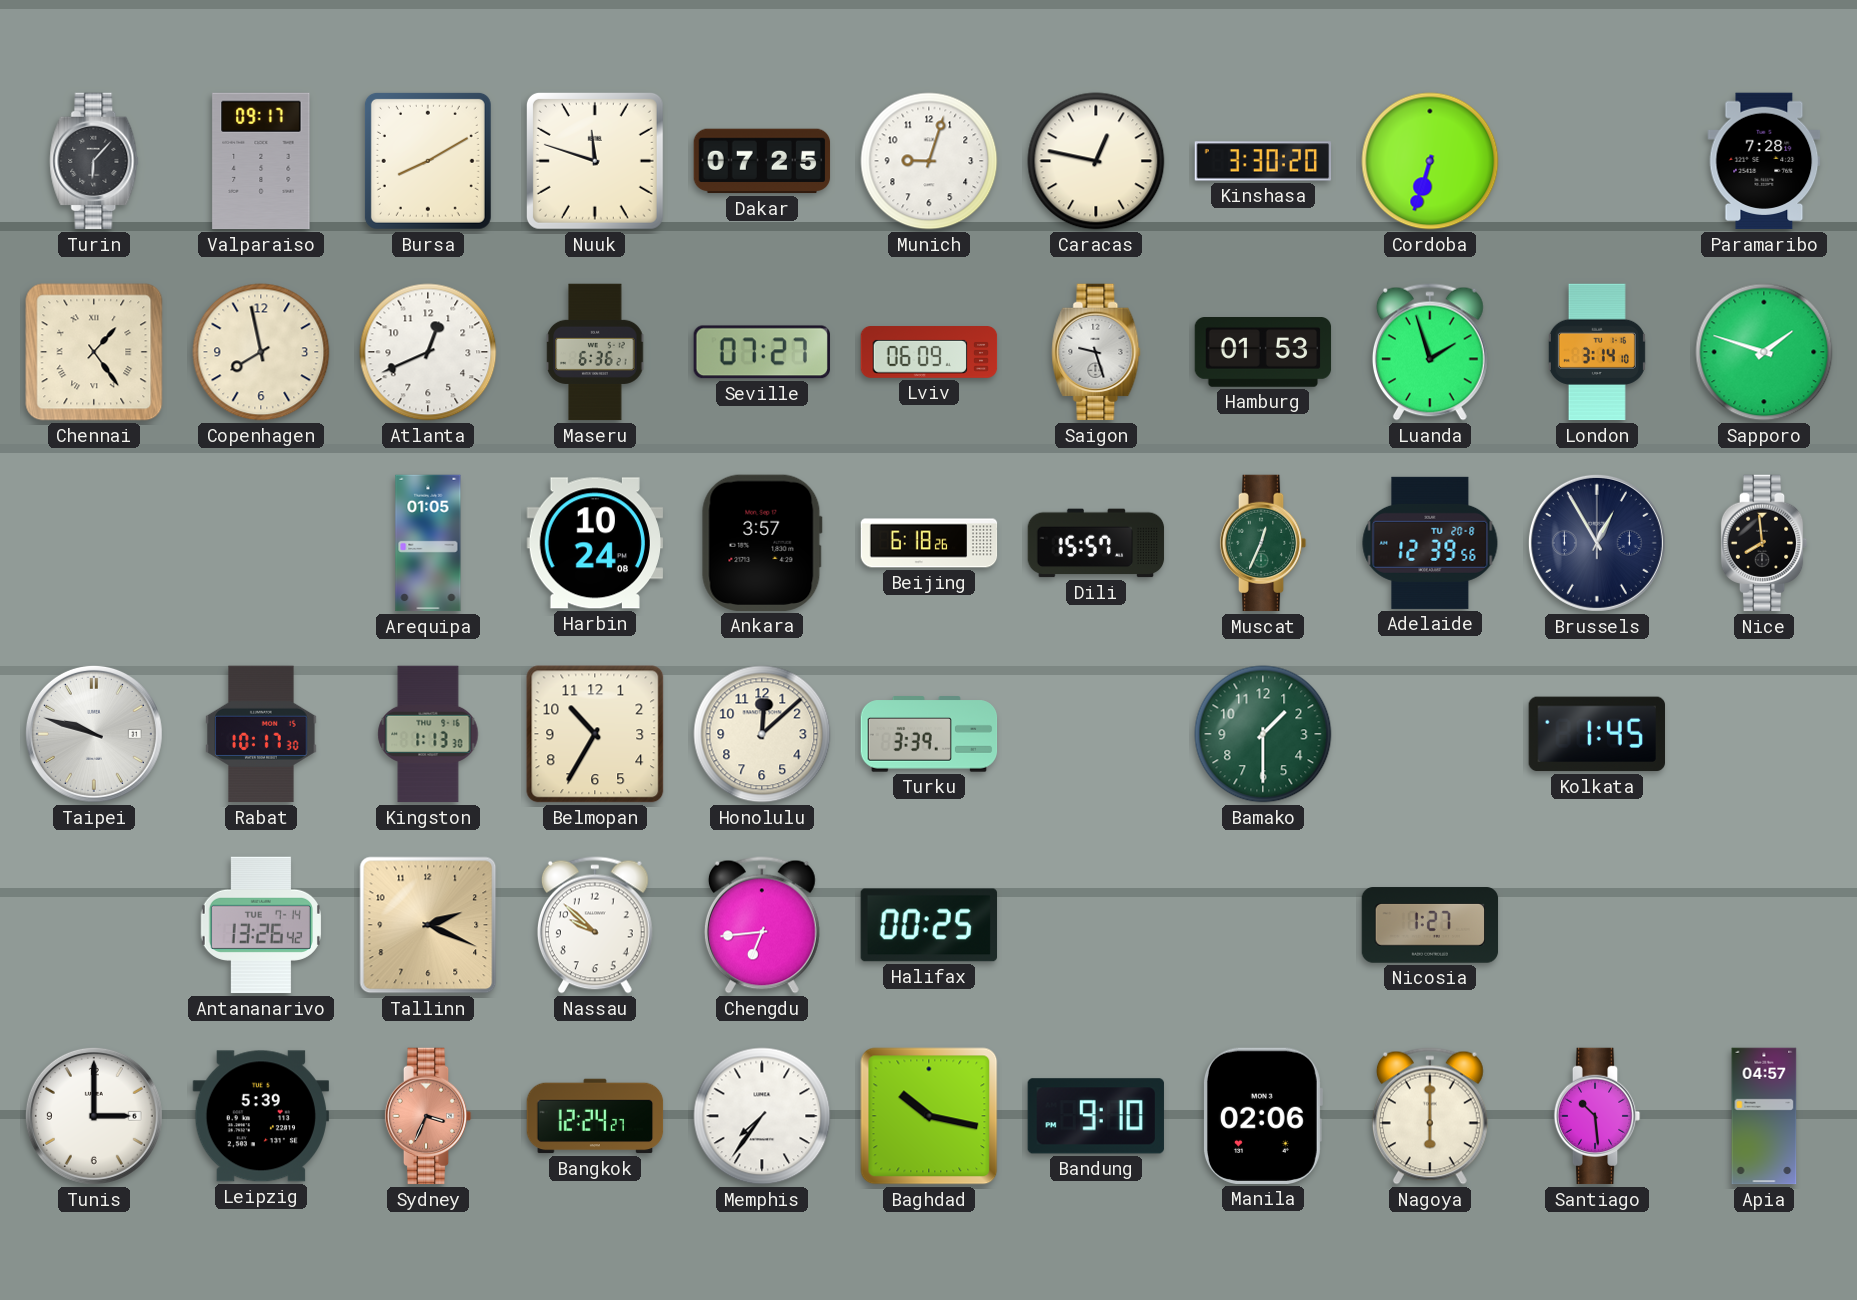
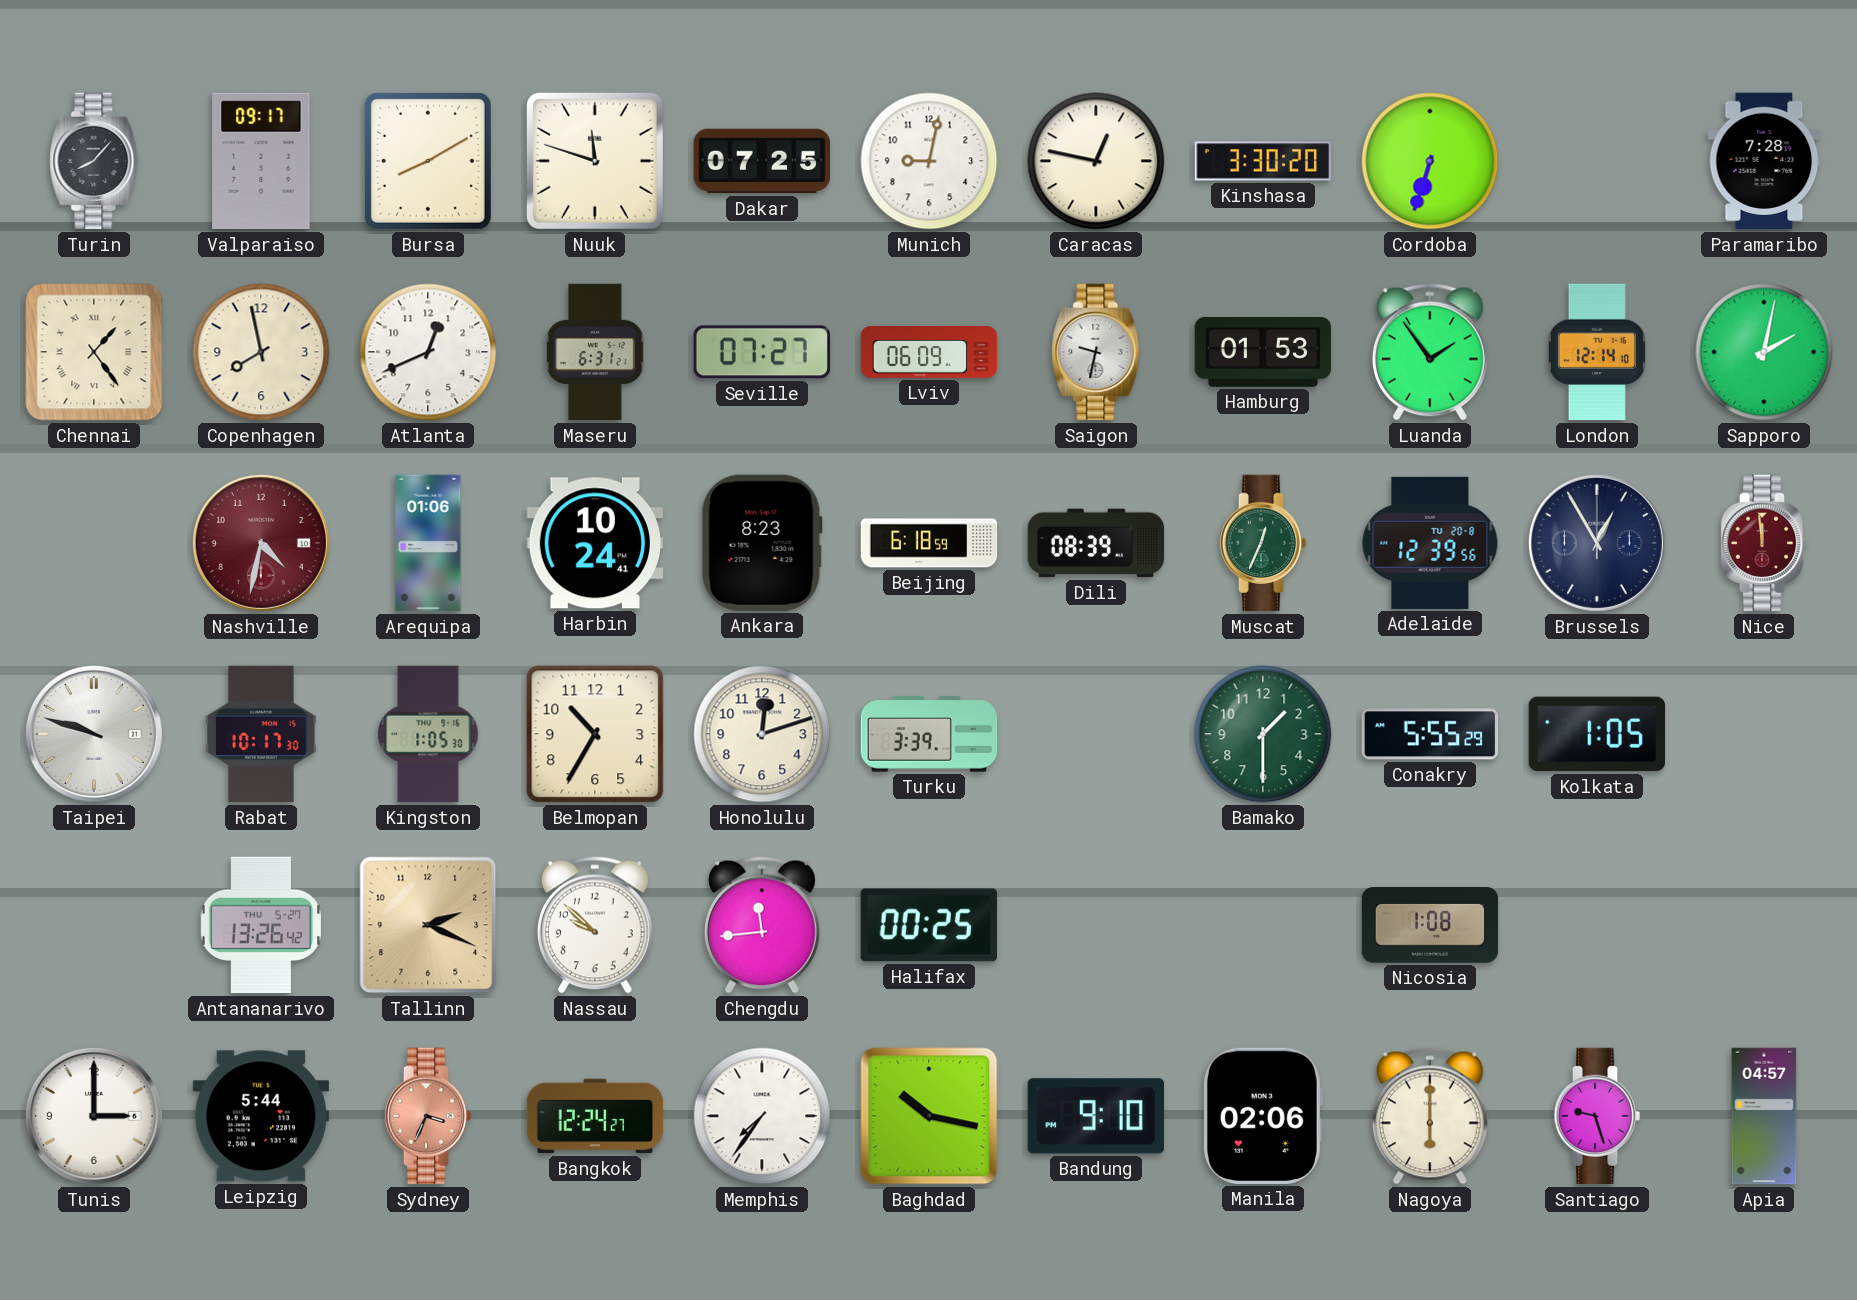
Turin: 6:07 -> 8:07
Munich: 9:03 -> 9:02
Maseru: 6:36 -> 6:31
Saigon: 9:27 -> 9:32
Luanda: 1:57 -> 1:54
London: 3:14 -> 12:14
Sapporo: 1:48 -> 2:02
Nashville: none -> 4:32
Arequipa: 01:05 -> 01:06
Harbin: 10:24:08 -> 10:24:41
Ankara: 3:57 -> 8:23
Beijing: 6:18:26 -> 6:18:59
Dili: 15:57 -> 08:39
Nice: 7:59 -> 11:59
Nice dial: black -> burgundy
Kingston: 1:13 -> 1:05
Honolulu: 12:08 -> 12:12
Conakry: none -> 5:55
Kolkata: 1:45 -> 1:05
Antananarivo date: TUE 7-14 -> THU 5-27
Chengdu: 6:44 -> 11:44
Nicosia: 1:27 -> 1:08
Leipzig: 5:39 -> 5:44
Santiago: 10:29 -> 9:27
